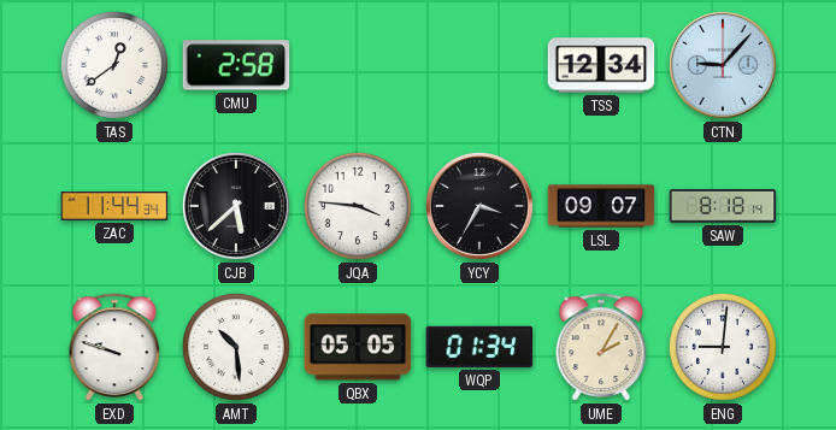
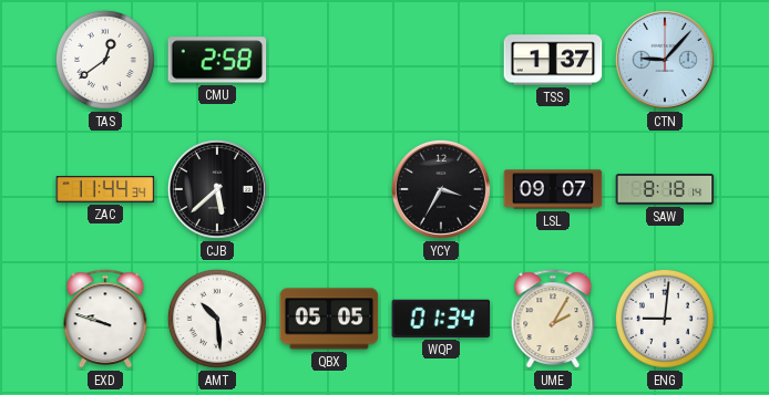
TSS: 12:34 -> 1:37
JQA: 3:46 -> none
